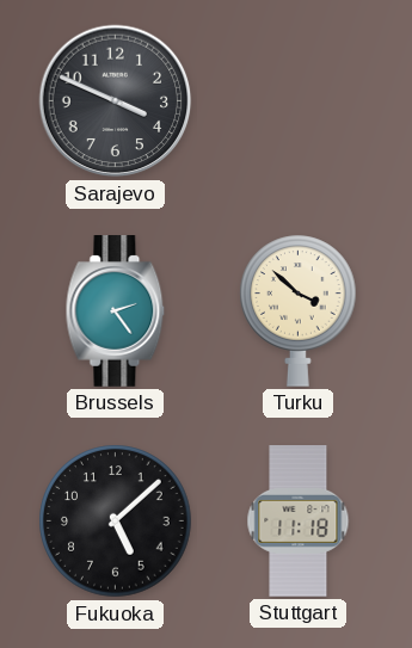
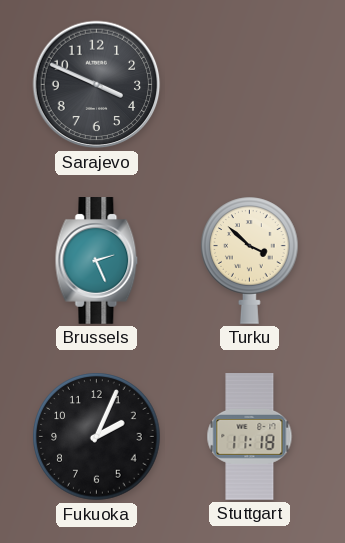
Brussels: 2:24 -> 2:26
Fukuoka: 5:08 -> 2:04
